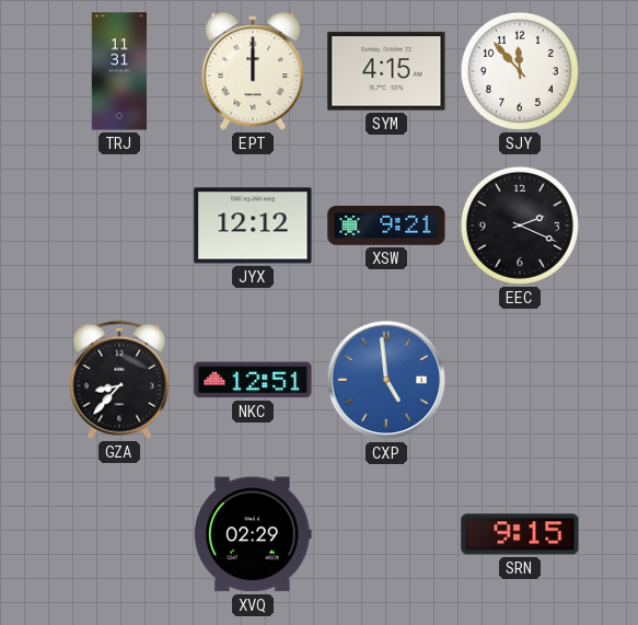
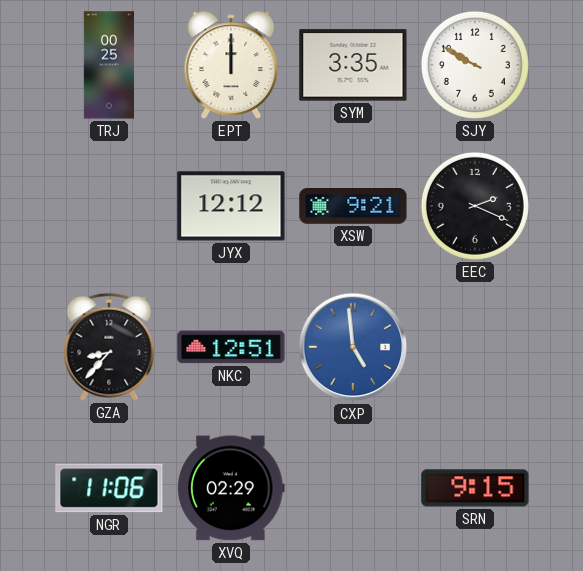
TRJ: 11:31 -> 00:25
SYM: 4:15 -> 3:35
SJY: 11:53 -> 9:50
NGR: none -> 11:06
